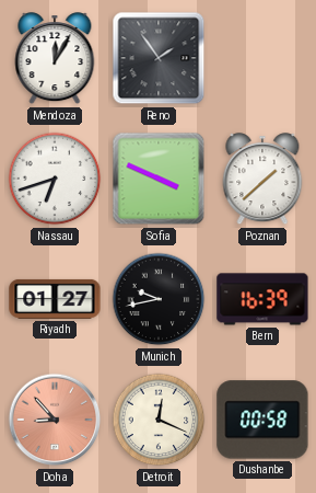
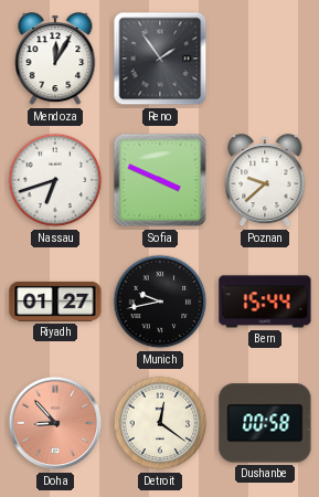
Poznan: 1:38 -> 9:38
Bern: 16:39 -> 15:44
Detroit: 12:19 -> 12:21
